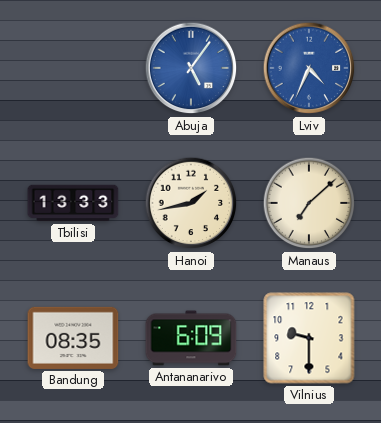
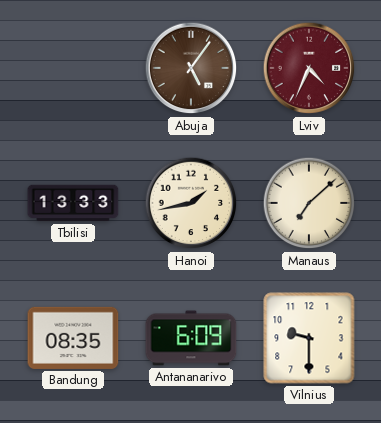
Abuja dial: blue -> brown
Lviv dial: blue -> burgundy
